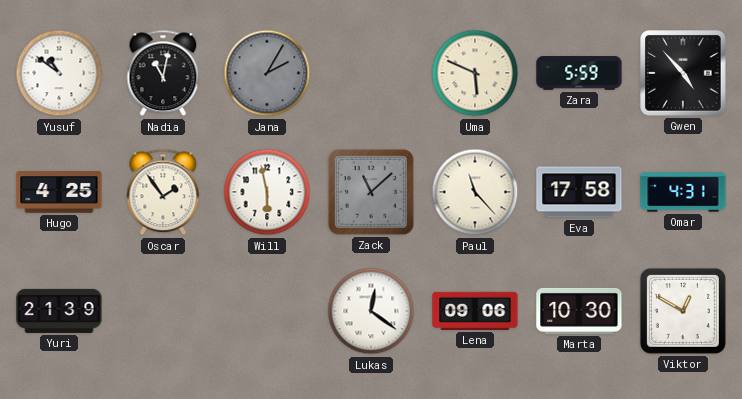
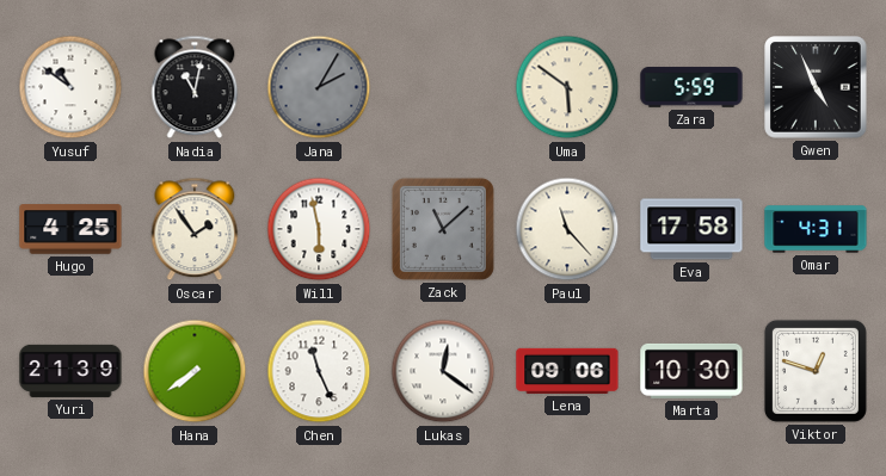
Uma: 5:49 -> 5:51
Gwen: 4:53 -> 4:56
Hana: none -> 7:39
Chen: none -> 11:26
Viktor: 12:50 -> 12:48
